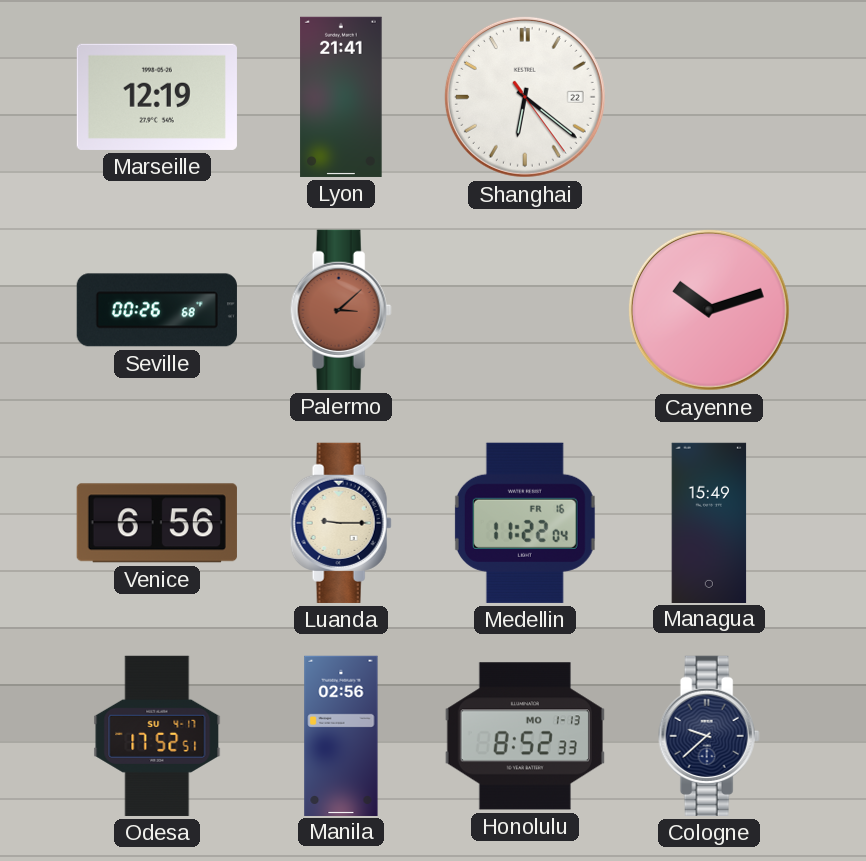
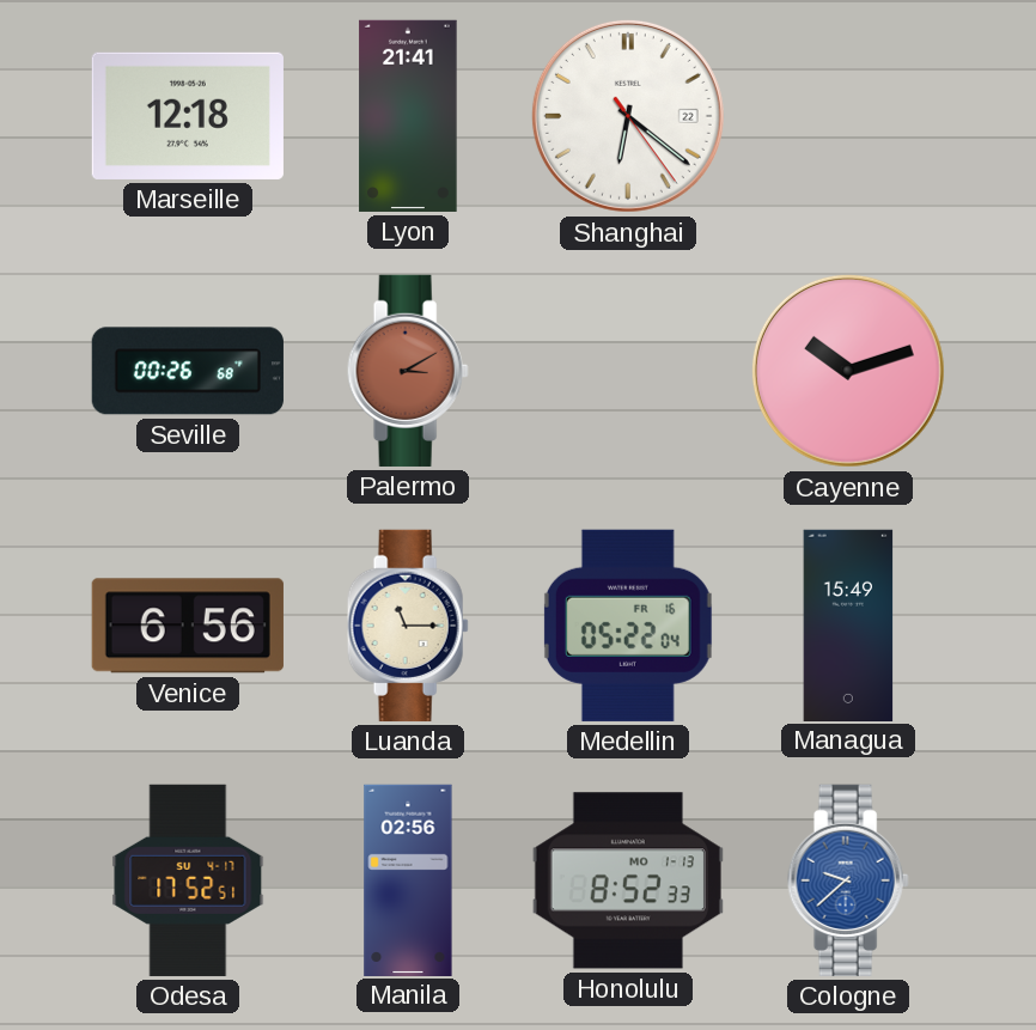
Marseille: 12:19 -> 12:18
Palermo: 3:08 -> 3:10
Luanda: 9:15 -> 11:15
Medellin: 11:22 -> 05:22
Cologne dial: navy -> blue
